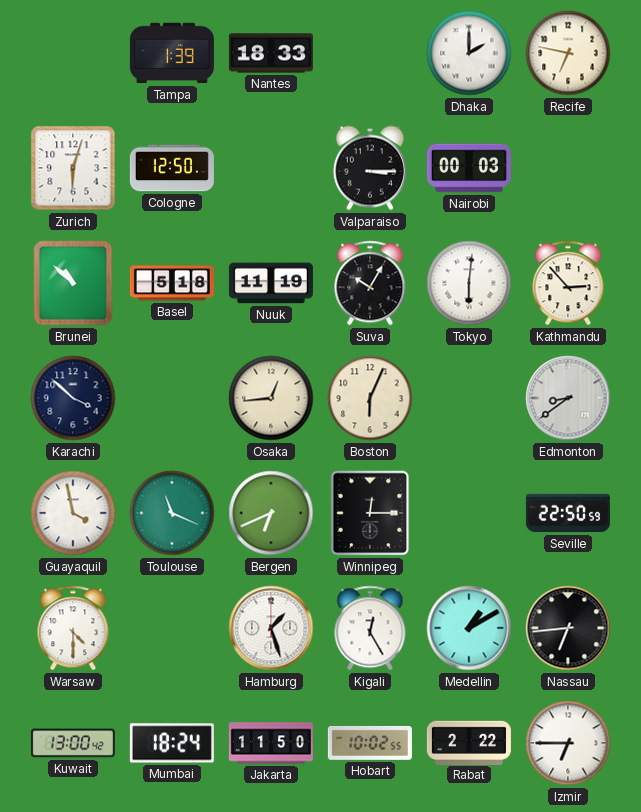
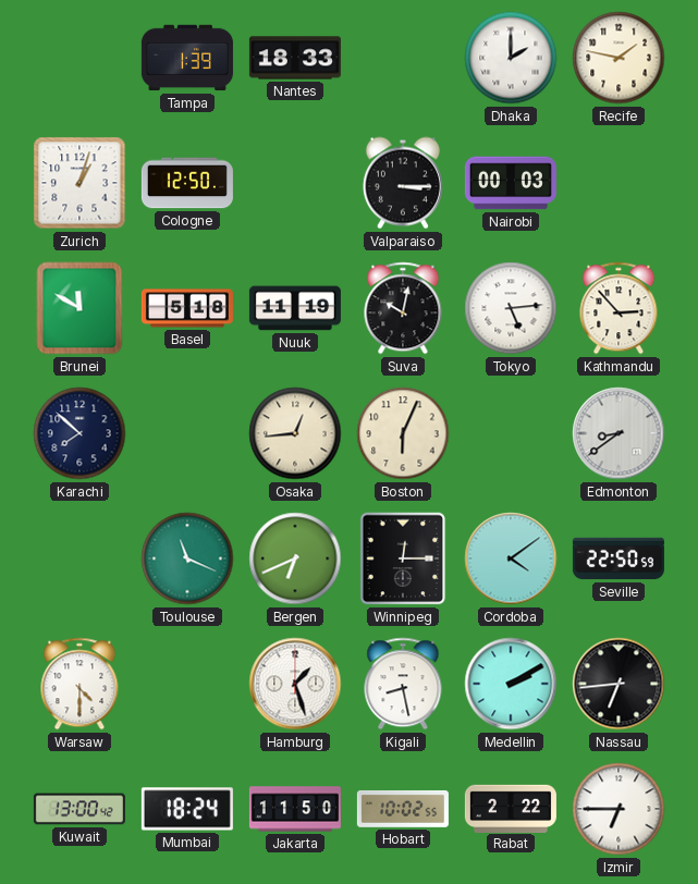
Recife: 6:47 -> 1:47
Zurich: 6:03 -> 1:03
Brunei: 10:52 -> 11:50
Suva: 10:05 -> 10:02
Tokyo: 6:01 -> 5:14
Karachi: 3:52 -> 7:52
Guayaquil: 3:58 -> none
Cordoba: none -> 4:09
Kigali: 12:25 -> 8:28
Medellin: 1:10 -> 2:10
